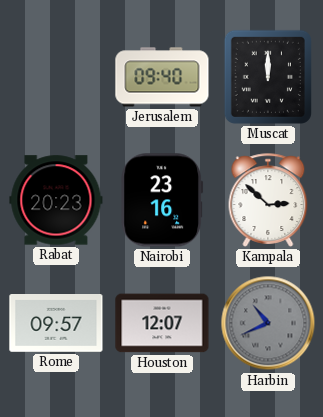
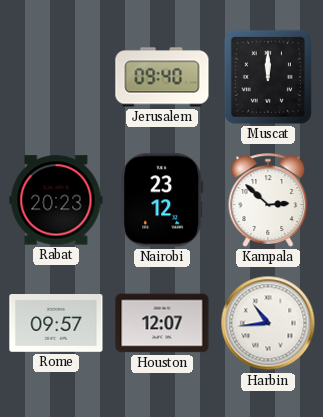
Nairobi: 23:16 -> 23:12
Harbin: 10:41 -> 10:44
Harbin dial: grey -> white
